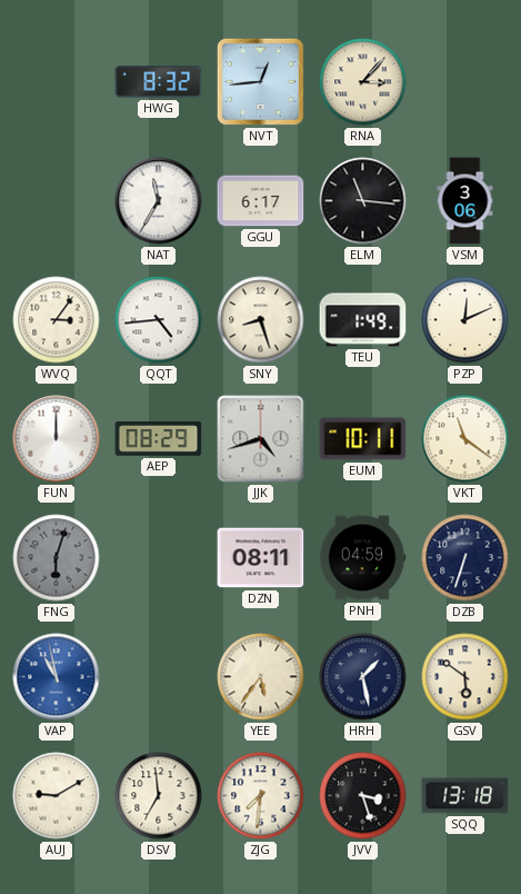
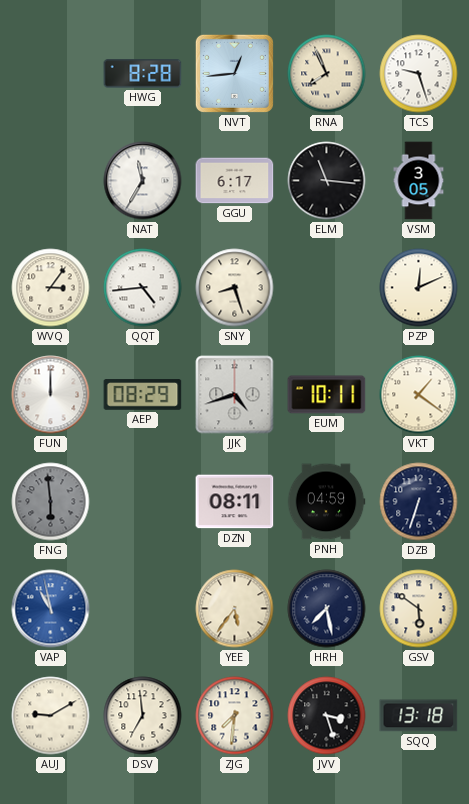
HWG: 8:32 -> 8:28
RNA: 3:07 -> 7:56
TCS: none -> 9:27
VSM: 3:06 -> 3:05
TEU: 1:49 -> none
VKT: 11:21 -> 1:21
FNG: 6:03 -> 5:59
HRH: 1:28 -> 7:28
